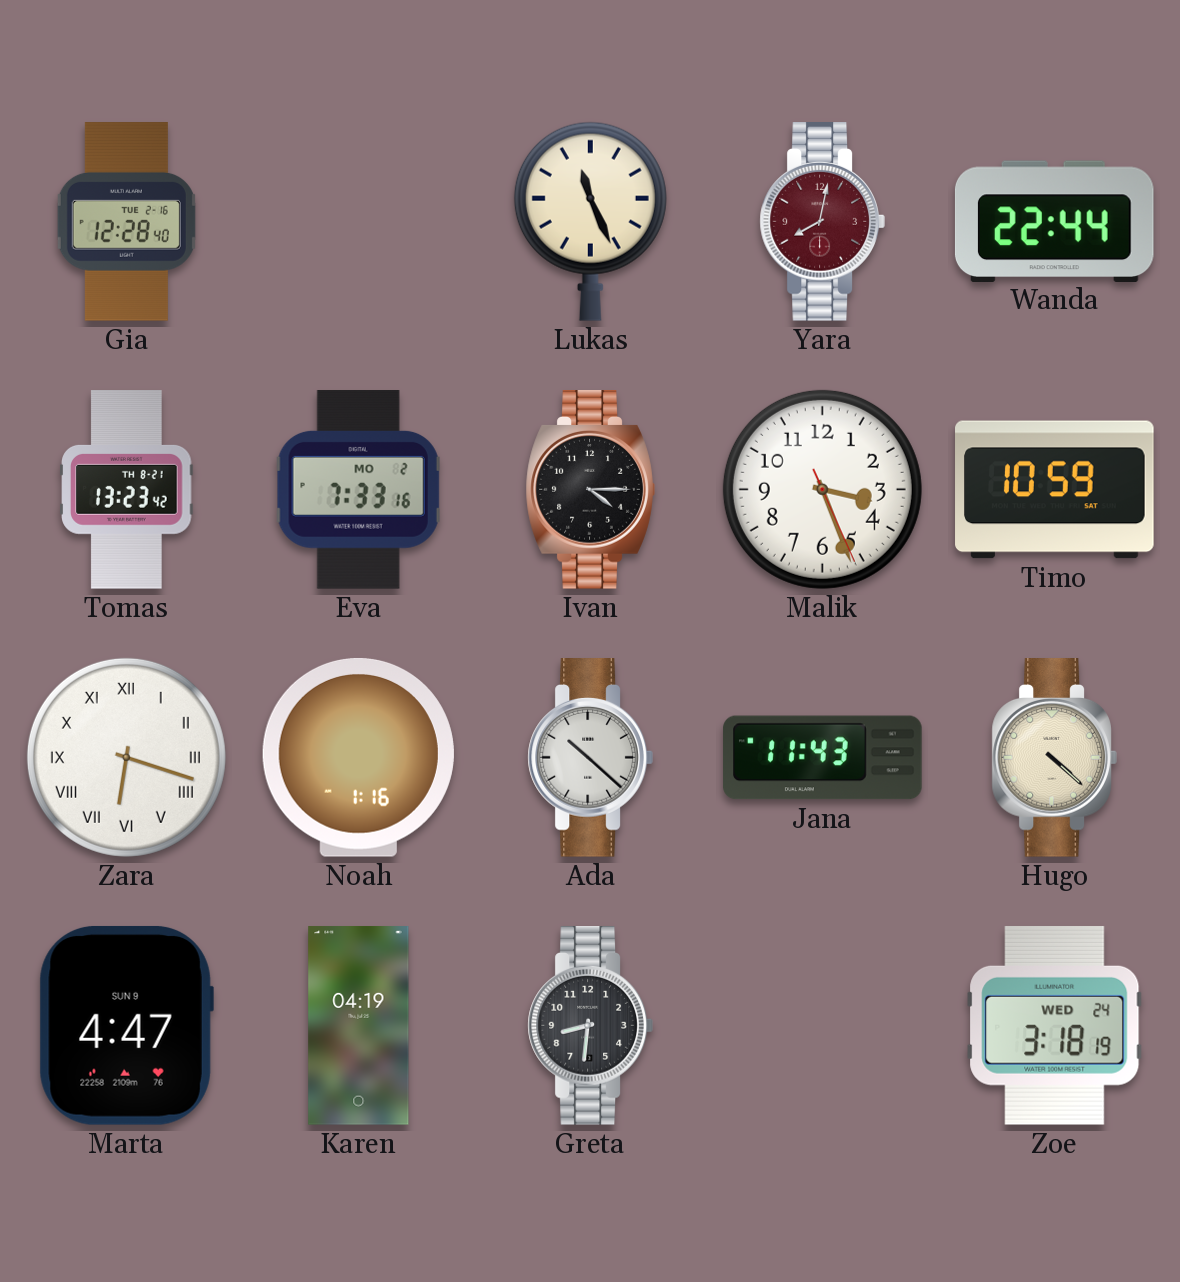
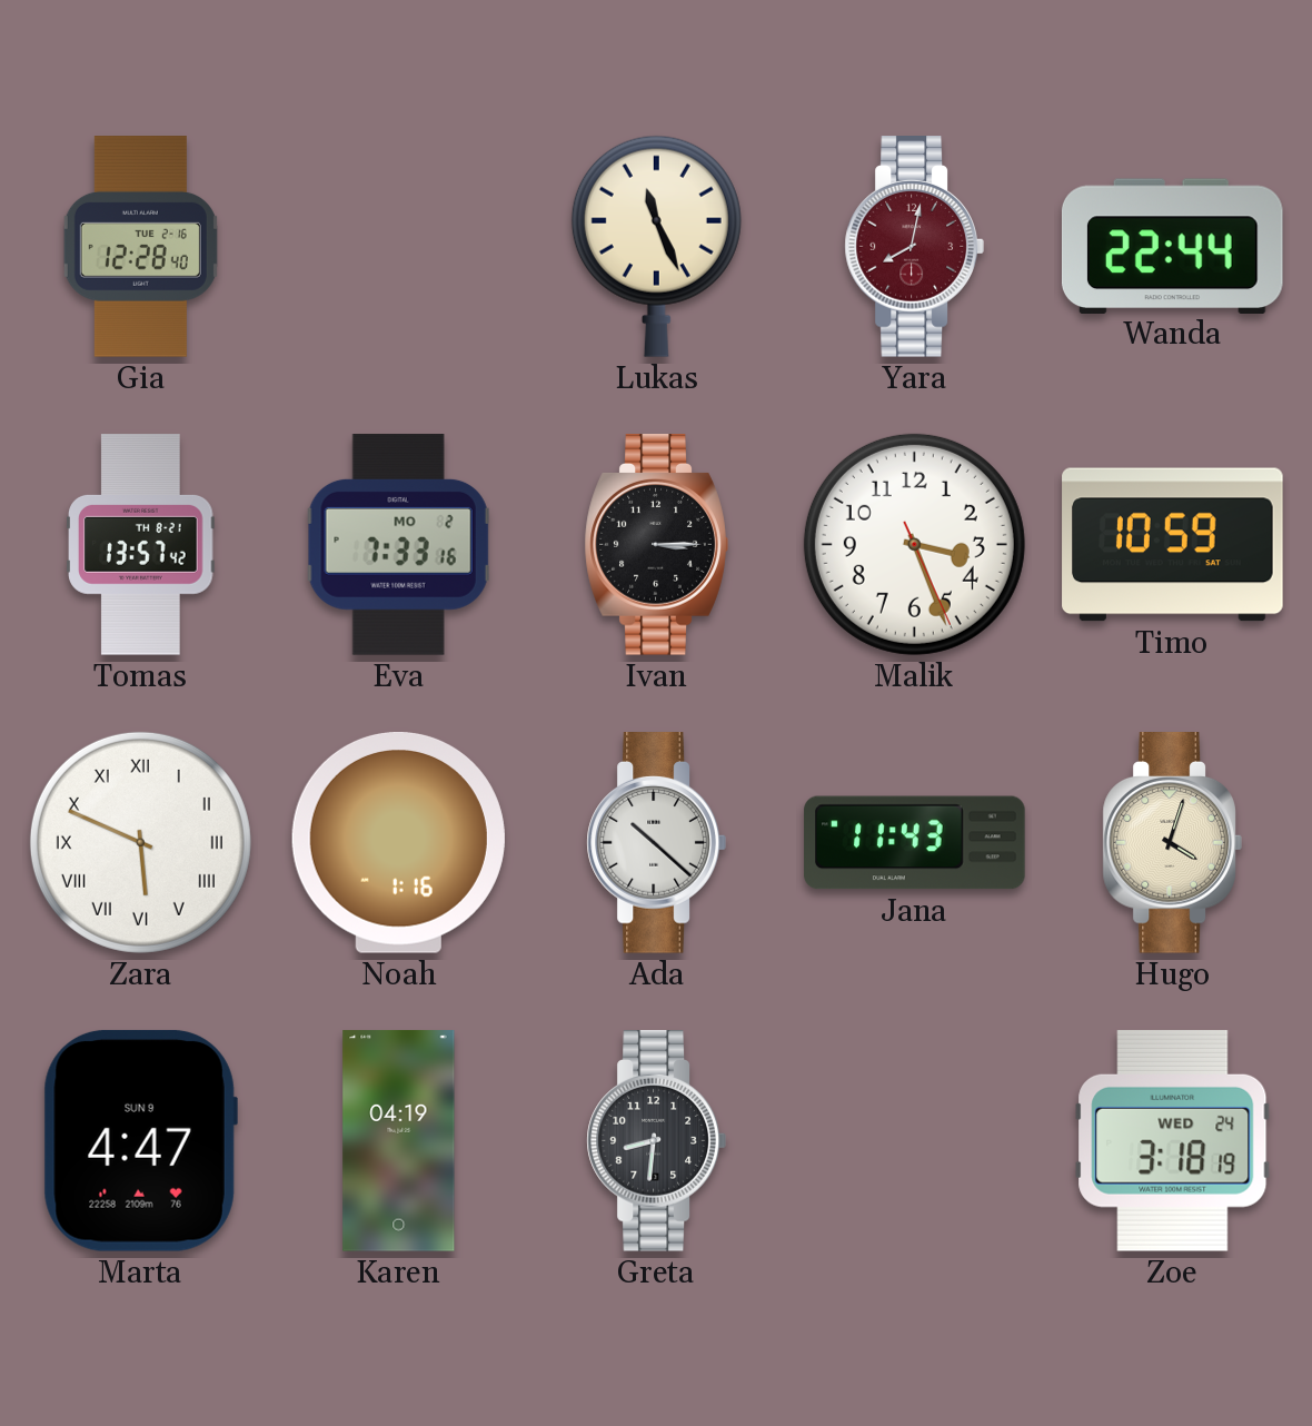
Tomas: 13:23 -> 13:57
Ivan: 4:15 -> 3:15
Zara: 6:18 -> 5:49
Hugo: 4:22 -> 4:03
